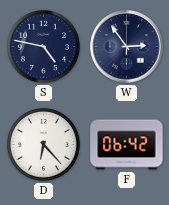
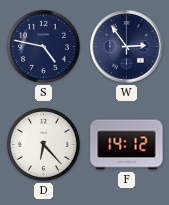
F: 06:42 -> 14:12
